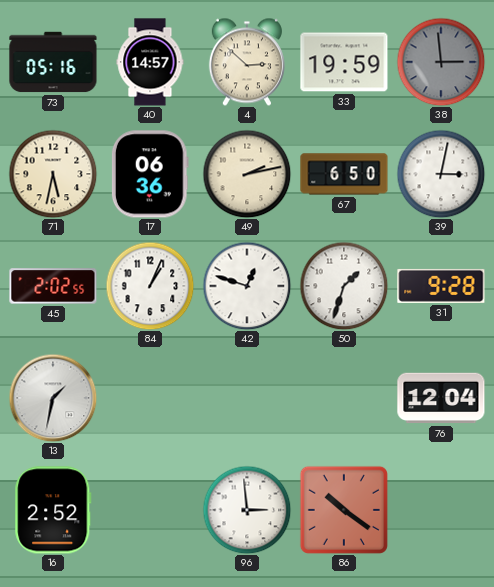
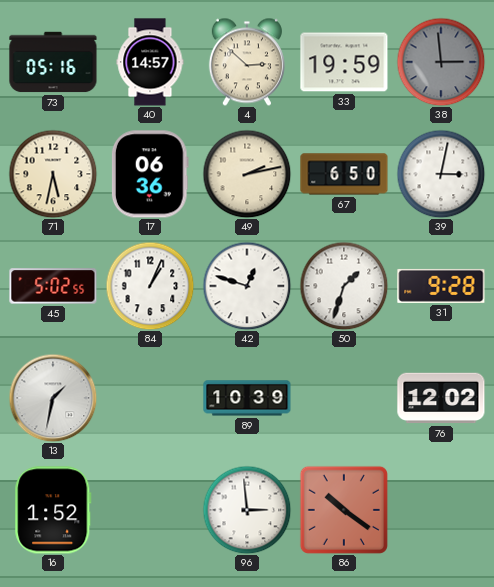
45: 2:02 -> 5:02
89: none -> 10:39
76: 12:04 -> 12:02
16: 2:52 -> 1:52
